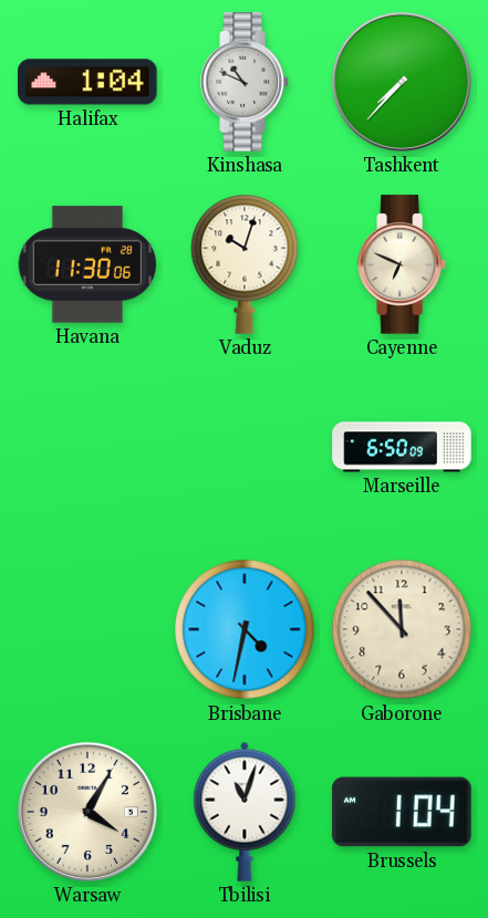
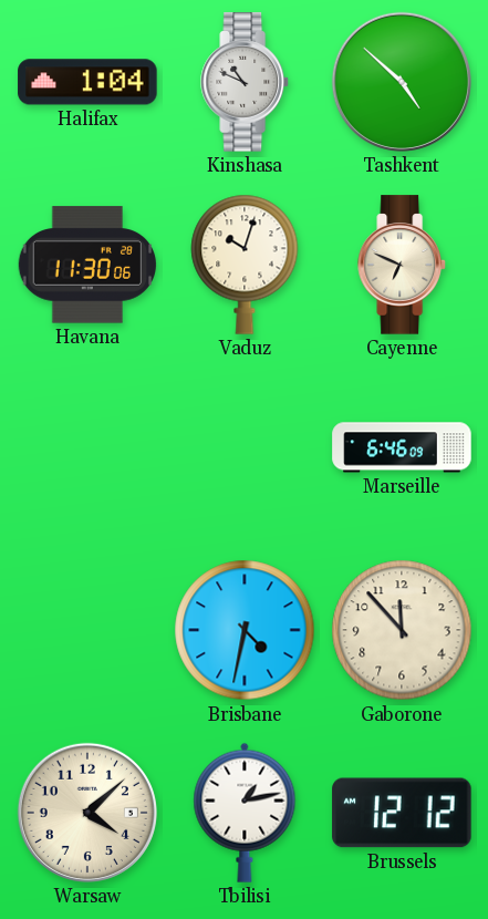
Tashkent: 7:37 -> 4:52
Marseille: 6:50 -> 6:46
Warsaw: 4:05 -> 4:08
Tbilisi: 11:03 -> 1:13
Brussels: 1:04 -> 12:12
